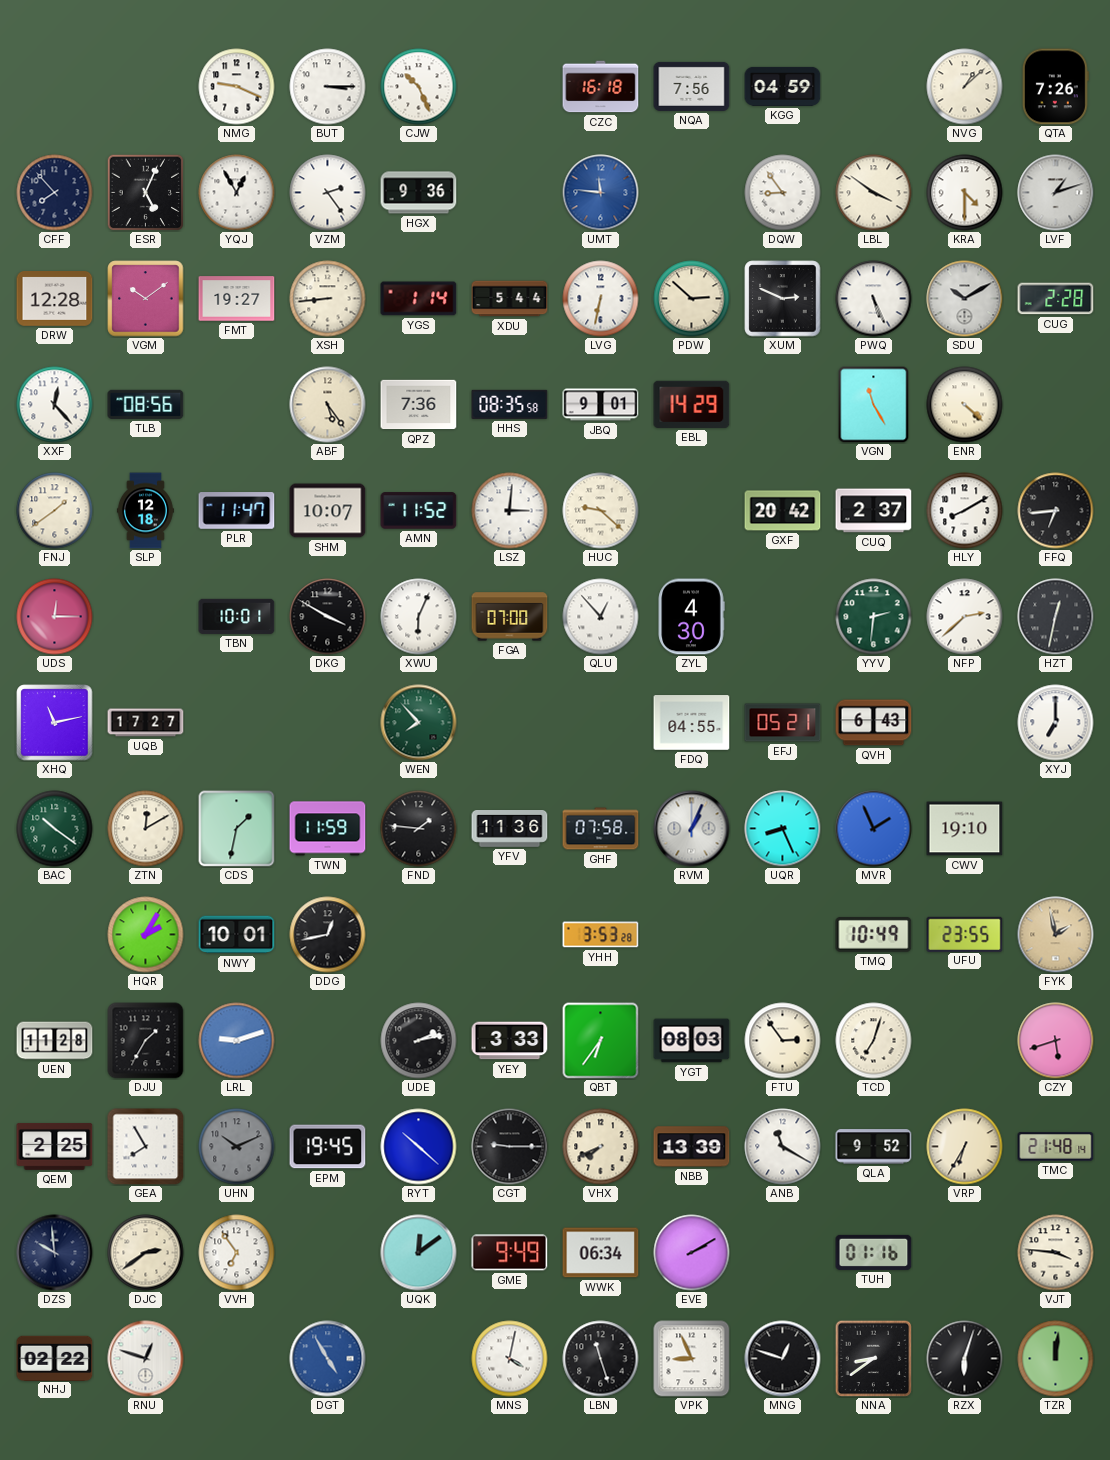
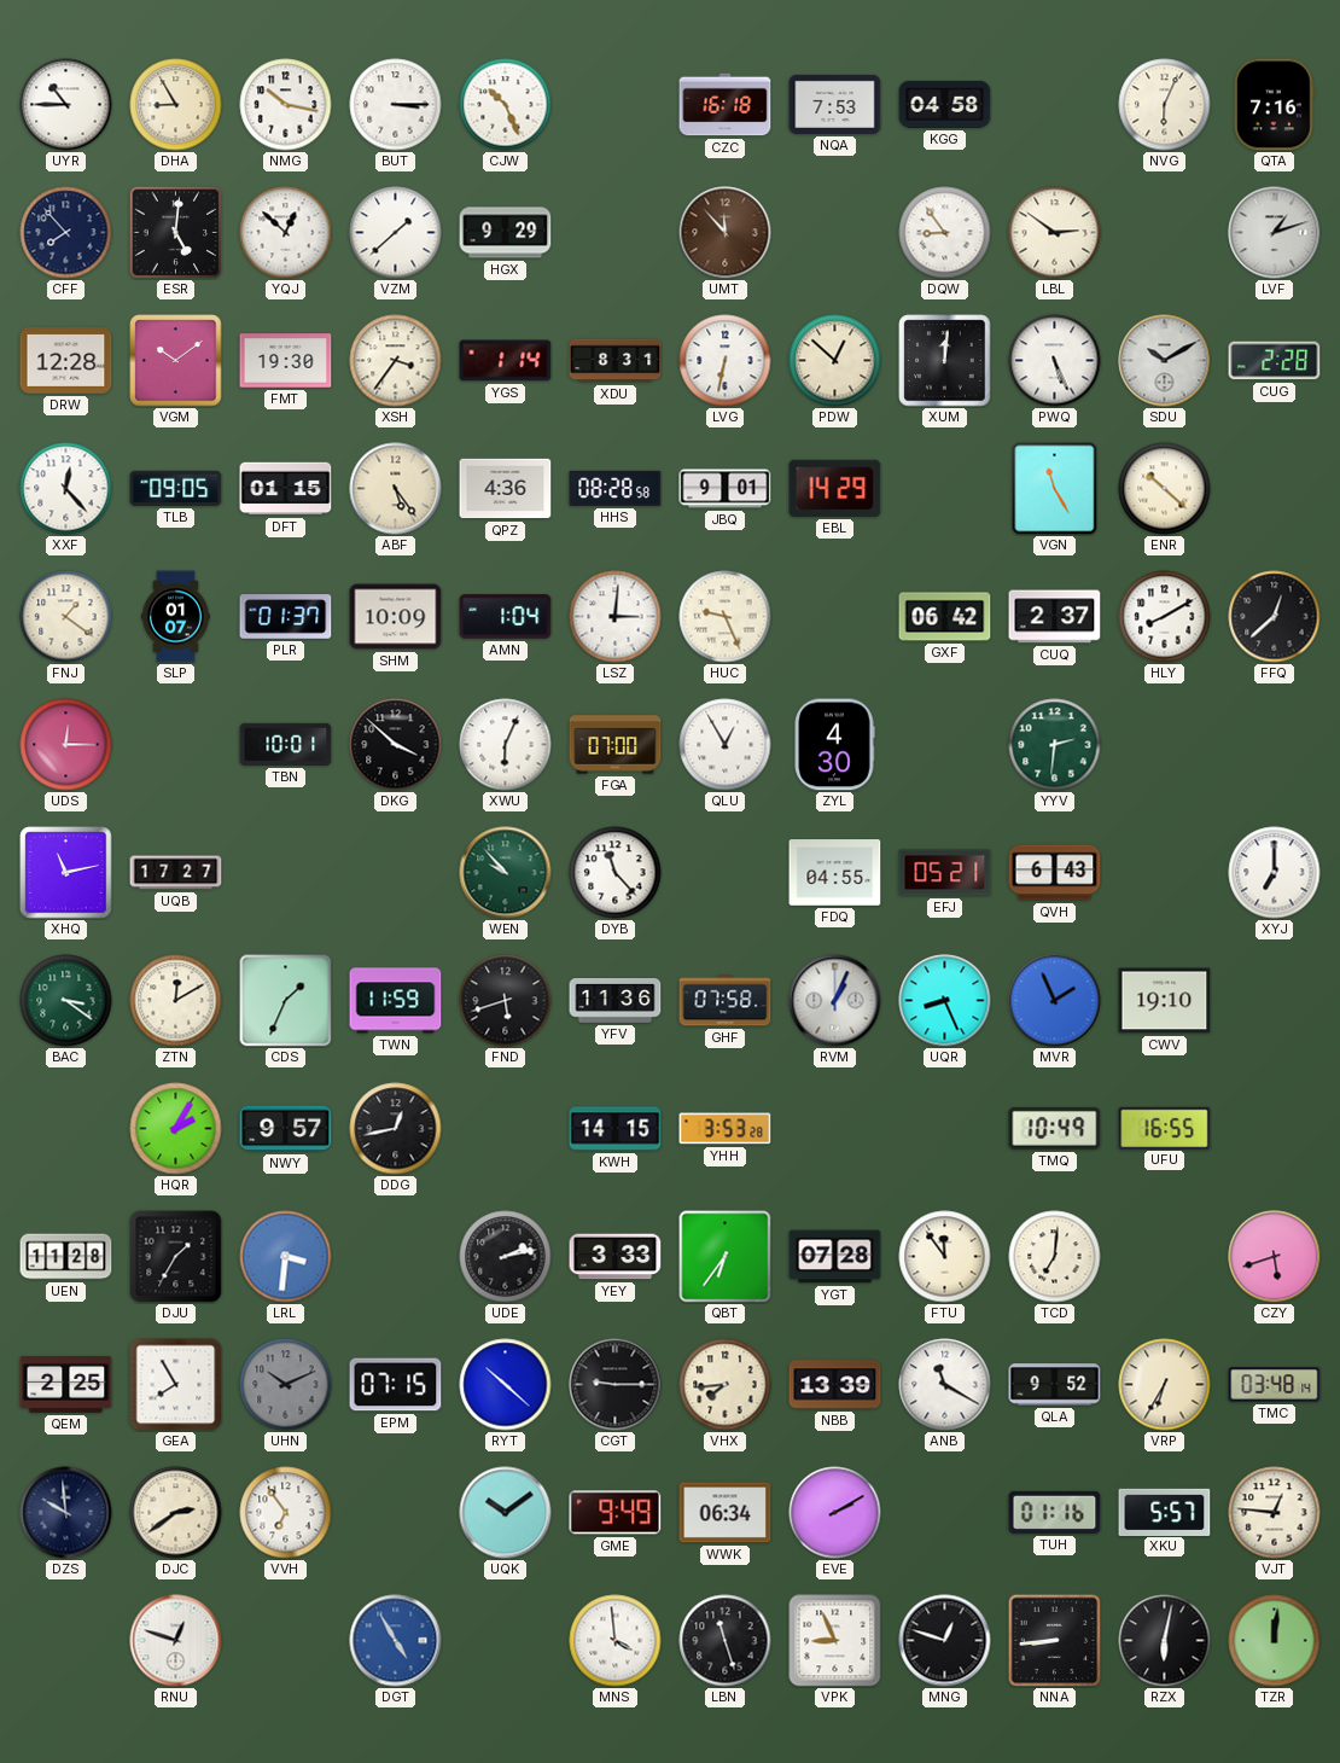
UYR: none -> 10:45
DHA: none -> 8:55
NMG: 9:19 -> 10:17
NQA: 7:56 -> 7:53
KGG: 04:59 -> 04:58
NVG: 1:08 -> 6:04
QTA: 7:26 -> 7:16
ESR: 5:04 -> 5:01
YQJ: 12:55 -> 12:52
VZM: 2:24 -> 1:38
HGX: 9:36 -> 9:29
UMT: 11:46 -> 11:53
UMT dial: blue -> brown
LBL: 3:51 -> 2:51
KRA: 4:30 -> none
FMT: 19:27 -> 19:30
XSH: 8:44 -> 3:36
XDU: 5:44 -> 8:31
PDW: 2:52 -> 12:52
XUM: 2:49 -> 12:01
TLB: 08:56 -> 09:05
DFT: none -> 01:15
QPZ: 7:36 -> 4:36
HHS: 08:35 -> 08:28
ENR: 4:22 -> 10:22
FNJ: 1:39 -> 1:21
SLP: 12:18 -> 01:07
PLR: 11:47 -> 01:37
SHM: 10:07 -> 10:09
AMN: 11:52 -> 1:04
HUC: 9:22 -> 9:26
GXF: 20:42 -> 06:42
FFQ: 6:44 -> 12:38
DKG: 3:50 -> 3:52
QLU: 12:53 -> 12:55
NFP: 2:38 -> none
HZT: 12:32 -> none
WEN: 7:53 -> 9:53
DYB: none -> 11:23
BAC: 10:21 -> 3:21
CDS: 1:32 -> 1:34
FND: 1:46 -> 5:42
NWY: 10:01 -> 9:57
KWH: none -> 14:15
UFU: 23:55 -> 16:55
FYK: 1:58 -> none
LRL: 9:12 -> 3:31
YGT: 08:03 -> 07:28
FTU: 2:54 -> 11:54
TCD: 7:03 -> 7:01
EPM: 19:45 -> 07:15
VHX: 7:41 -> 7:44
TMC: 21:48 -> 03:48
UQK: 12:09 -> 10:09
XKU: none -> 5:57
VJT: 3:46 -> 12:46
NHJ: 02:22 -> none
MNS: 4:02 -> 3:59
NNA: 8:39 -> 8:44
RZX: 6:03 -> 6:02
